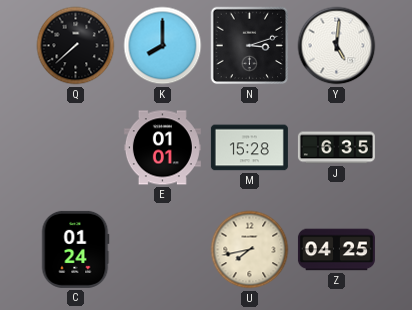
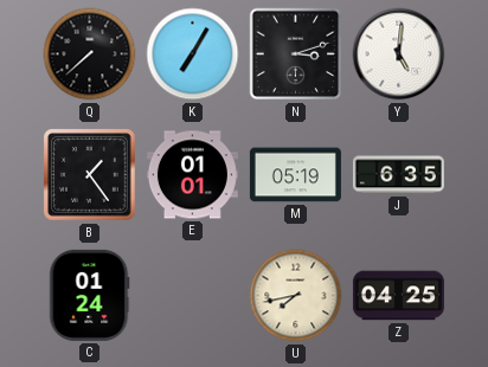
K: 8:00 -> 7:05
B: none -> 1:24
M: 15:28 -> 05:19
